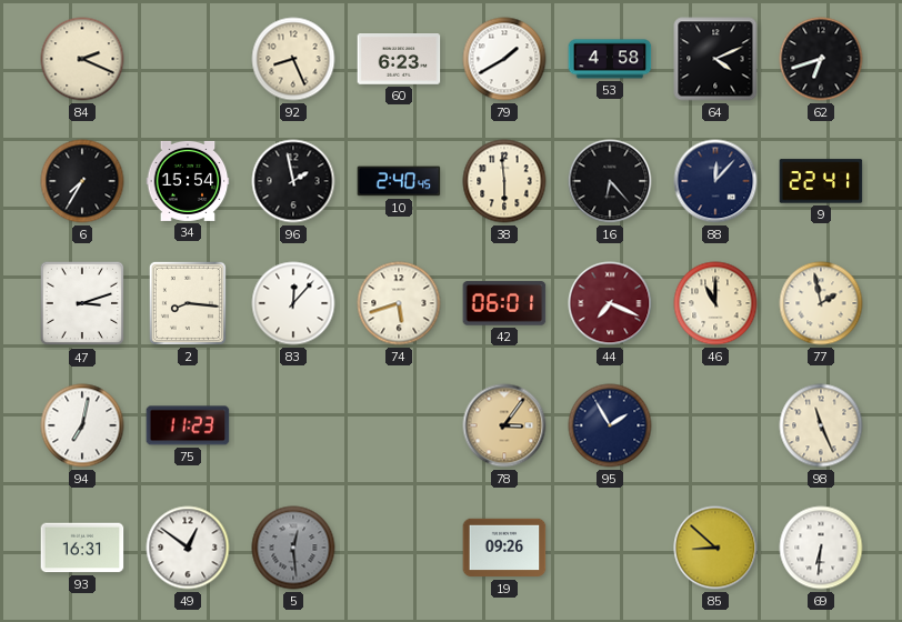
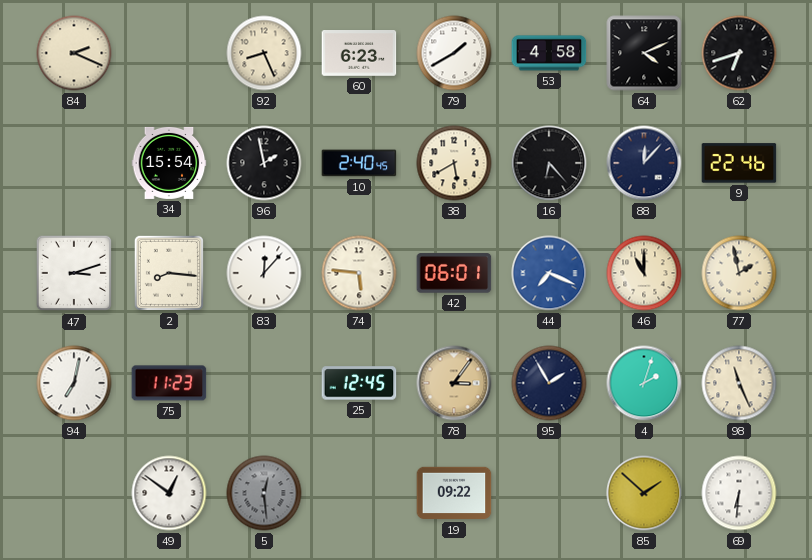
6: 7:35 -> none
38: 5:59 -> 5:40
9: 22:41 -> 22:46
74: 5:42 -> 5:46
44 dial: burgundy -> blue
25: none -> 12:45
4: none -> 2:03
93: 16:31 -> none
19: 09:26 -> 09:22
85: 8:52 -> 1:52
